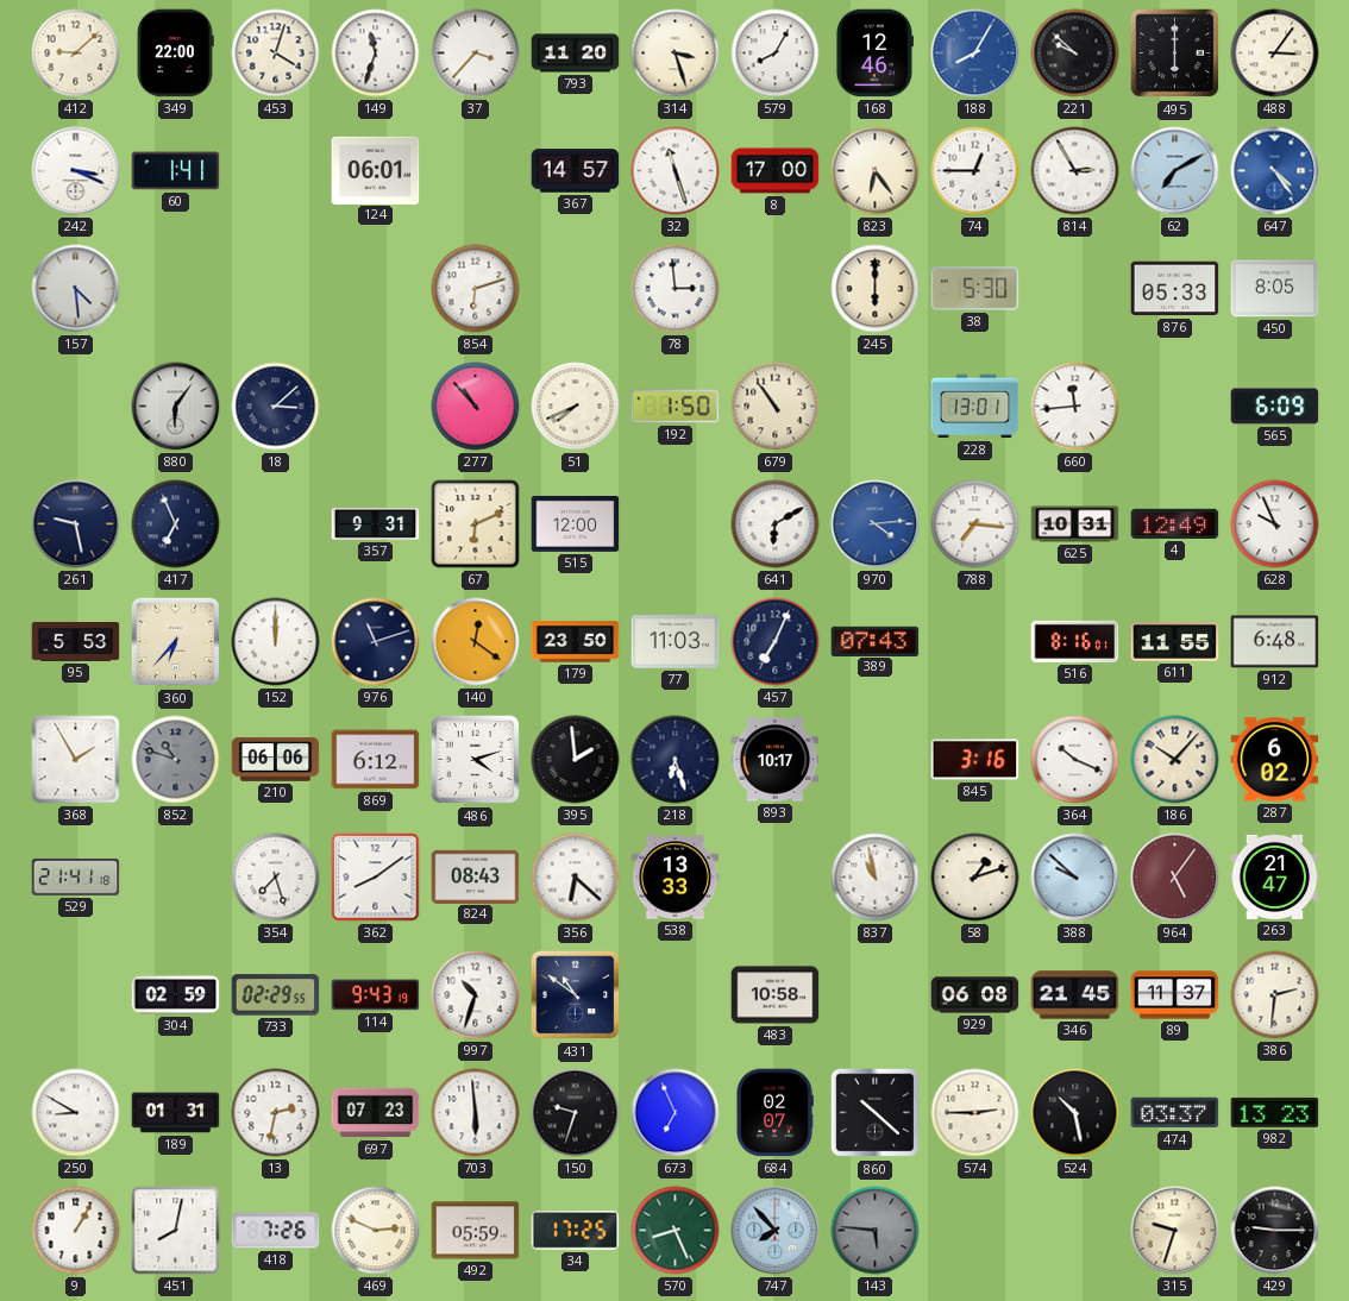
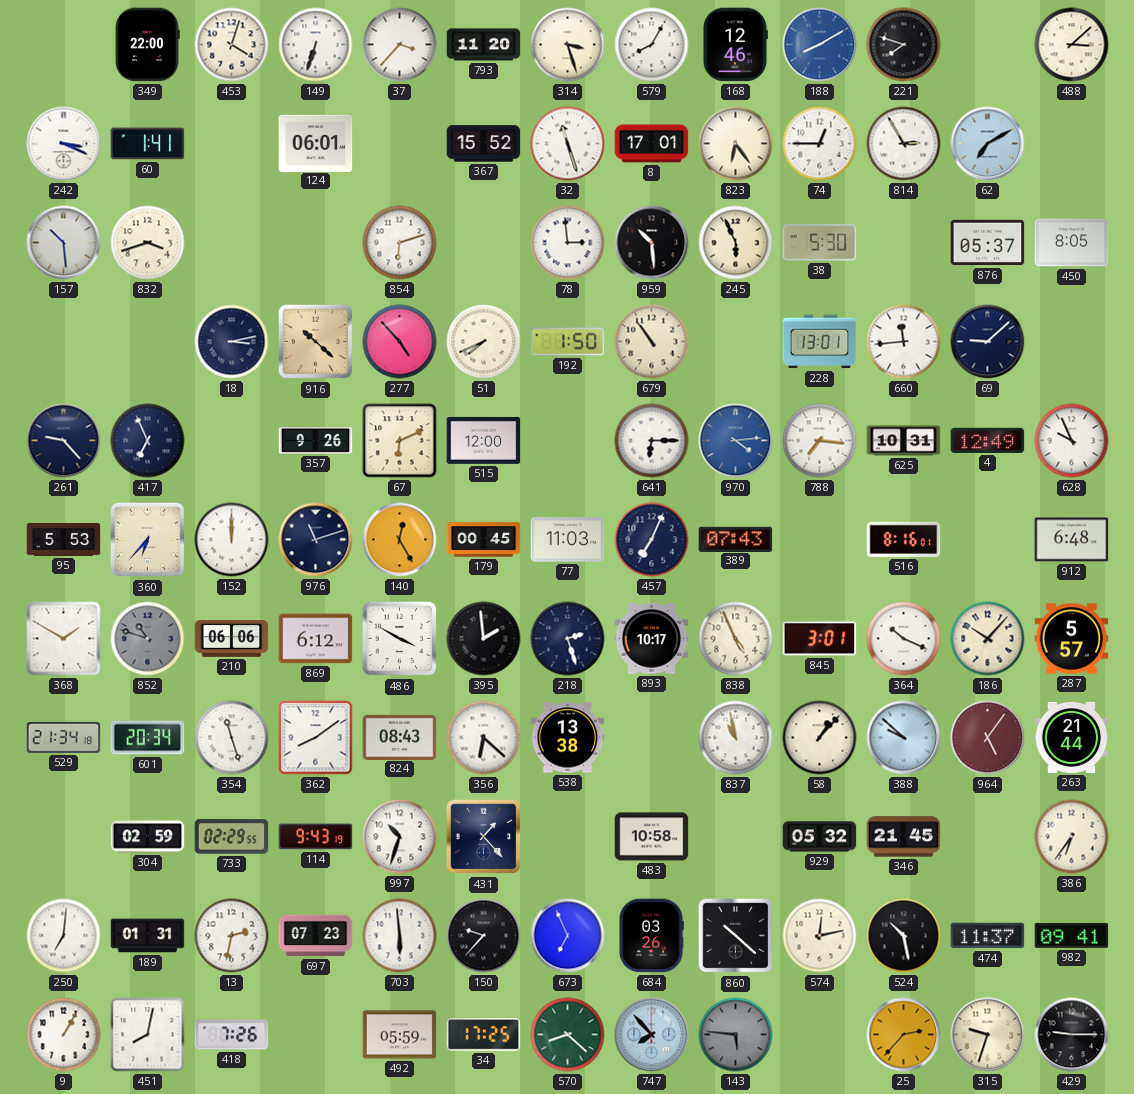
412: 9:08 -> none
149: 11:33 -> 6:33
188: 8:05 -> 8:10
221: 9:52 -> 7:48
495: 6:00 -> none
488: 3:06 -> 3:08
367: 14:57 -> 15:52
8: 17:00 -> 17:01
647: 4:24 -> none
157: 4:29 -> 10:29
832: none -> 3:42
959: none -> 10:29
245: 6:00 -> 5:56
876: 05:33 -> 05:37
880: 6:06 -> none
18: 3:08 -> 3:13
916: none -> 10:22
277: 10:53 -> 4:53
69: none -> 9:08
565: 6:09 -> none
261: 9:28 -> 9:23
357: 9:31 -> 9:26
641: 6:10 -> 6:15
140: 12:21 -> 12:25
179: 23:50 -> 00:45
611: 11:55 -> none
368: 1:55 -> 1:50
486: 4:12 -> 3:50
218: 6:27 -> 2:27
838: none -> 4:56
845: 3:16 -> 3:01
287: 6:02 -> 5:57
529: 21:41 -> 21:34
601: none -> 20:34
354: 7:27 -> 11:27
538: 13:33 -> 13:38
58: 1:12 -> 1:07
263: 21:47 -> 21:44
431: 10:51 -> 1:23
929: 06:08 -> 05:32
89: 11:37 -> none
386: 2:31 -> 6:36
250: 8:50 -> 7:01
150: 9:33 -> 9:37
684: 02:07 -> 03:26
574: 2:45 -> 12:13
474: 03:37 -> 11:37
982: 13:23 -> 09:41
469: 2:49 -> none
570: 8:26 -> 8:22
25: none -> 2:37
